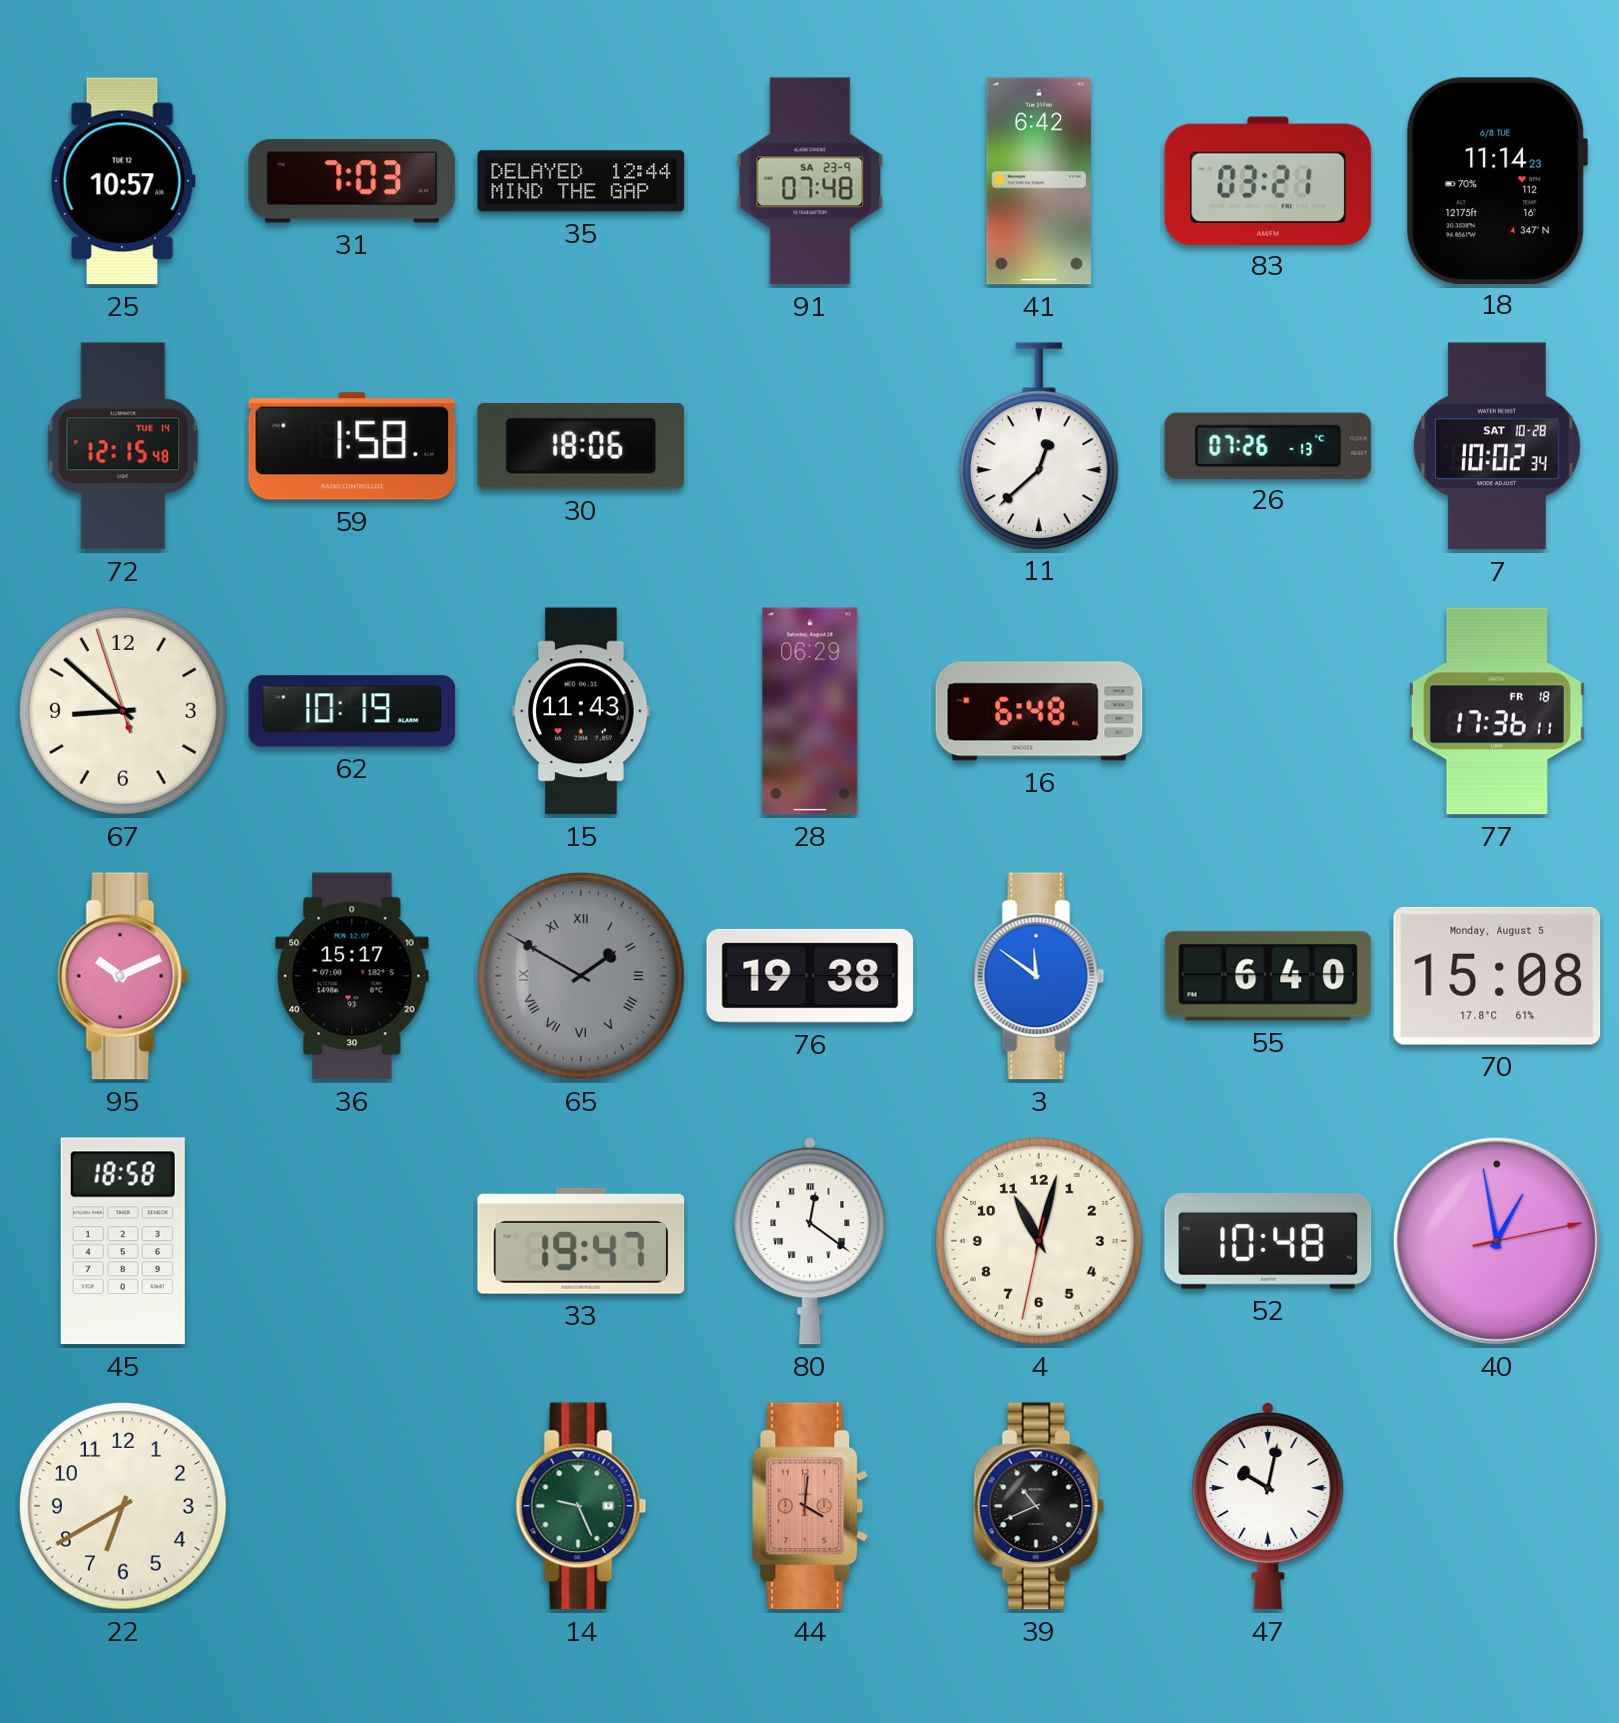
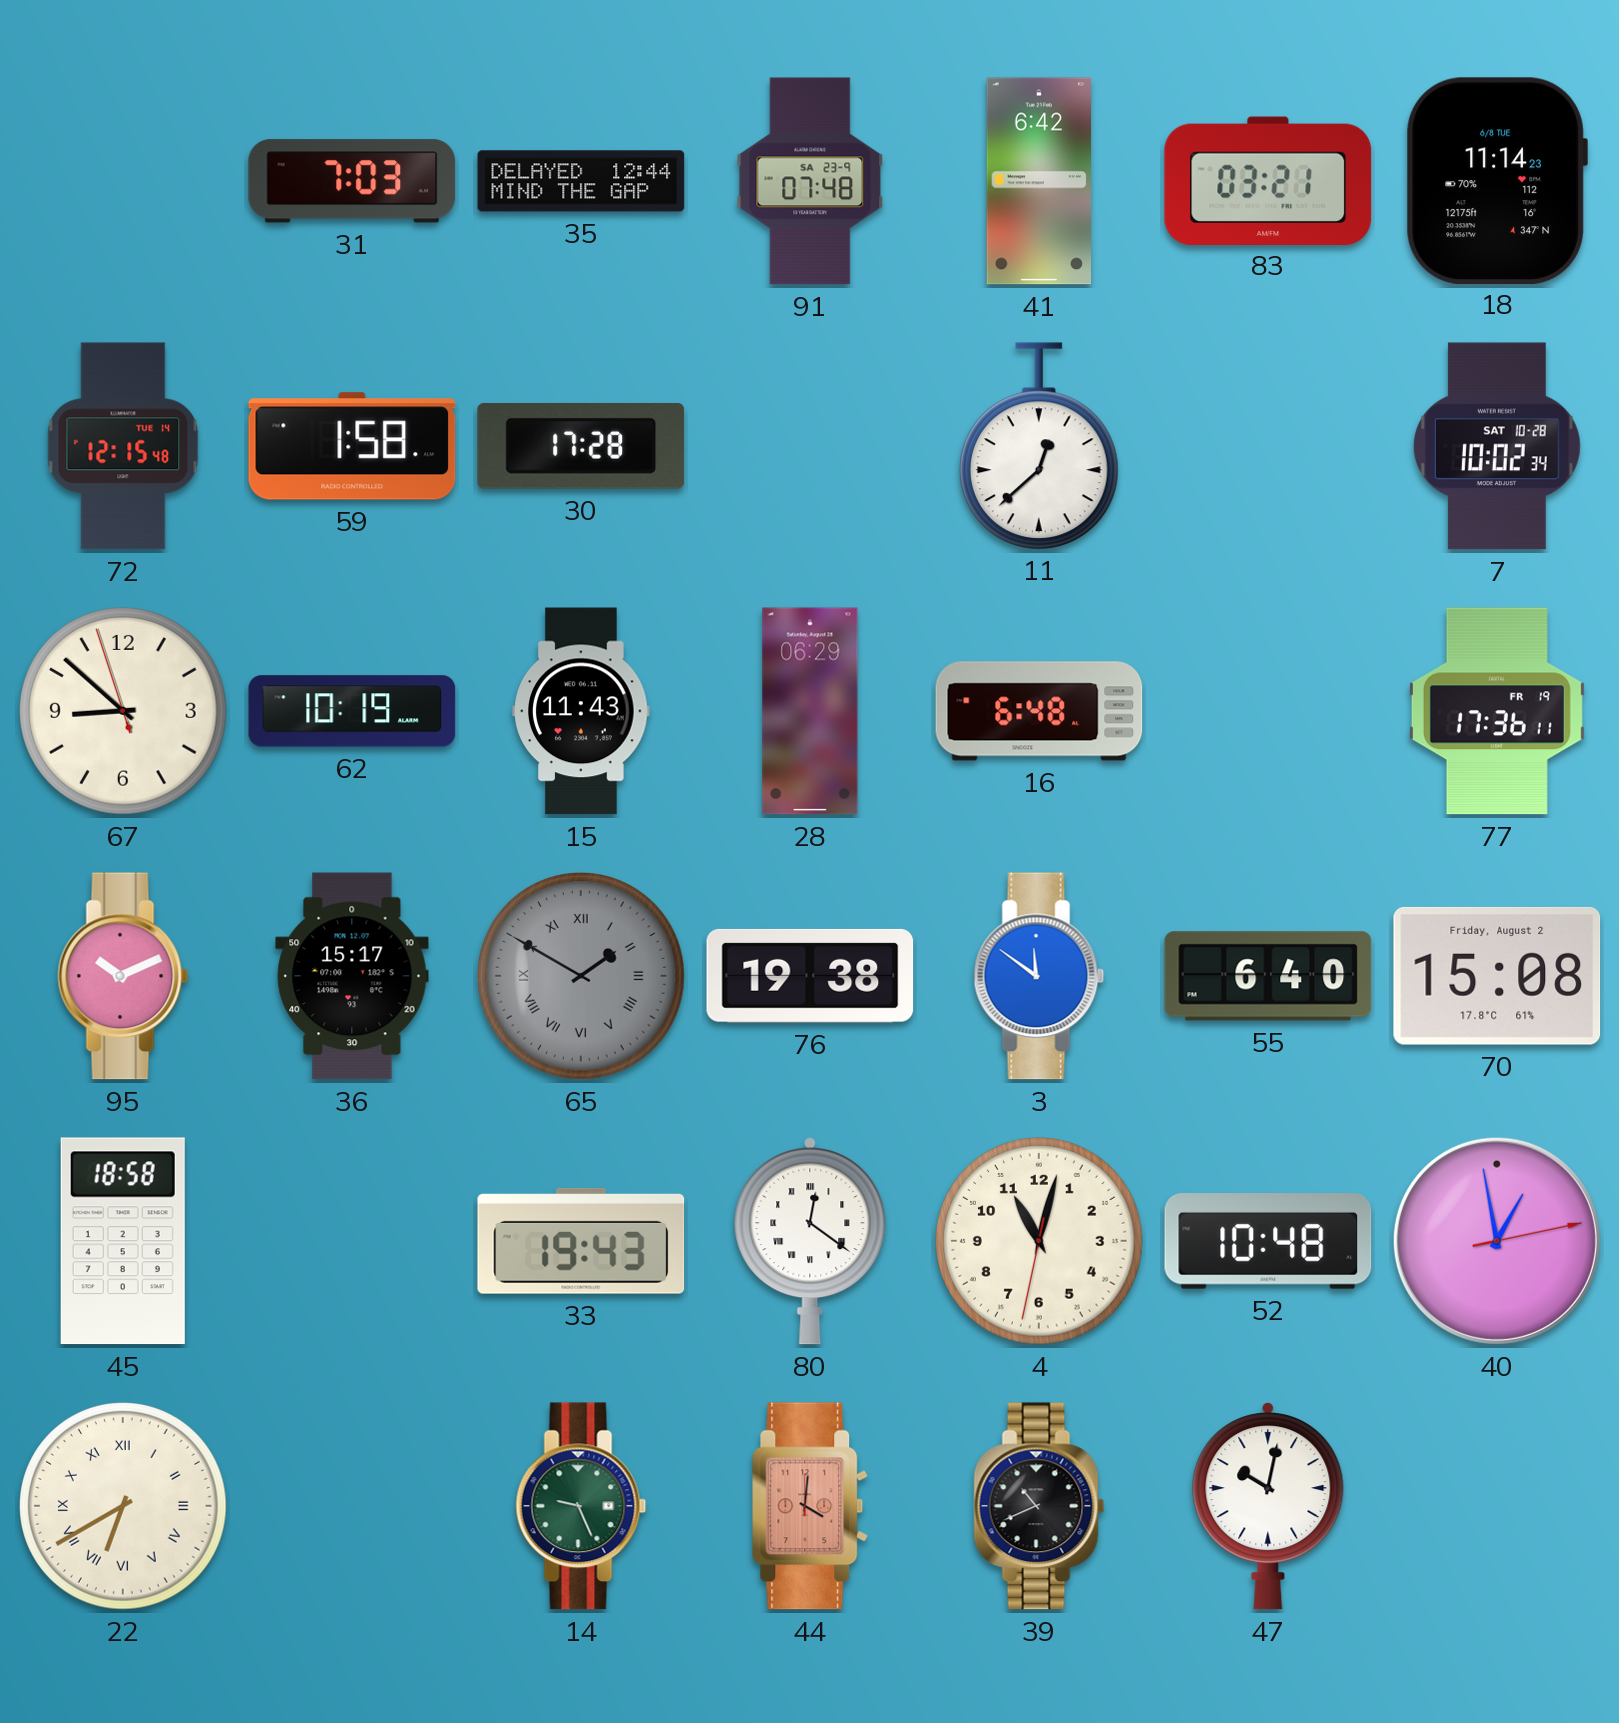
25: 10:57 -> none
30: 18:06 -> 17:28
26: 07:26 -> none
77 date: FR 18 -> FR 19
70 date: Monday, August 5 -> Friday, August 2
33: 19:47 -> 19:43
22 numerals: Arabic -> Roman
